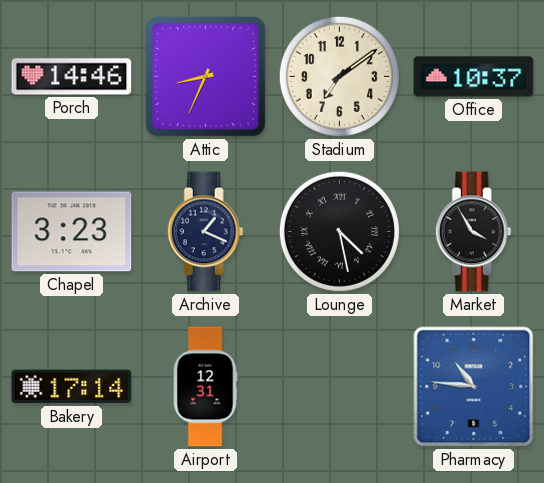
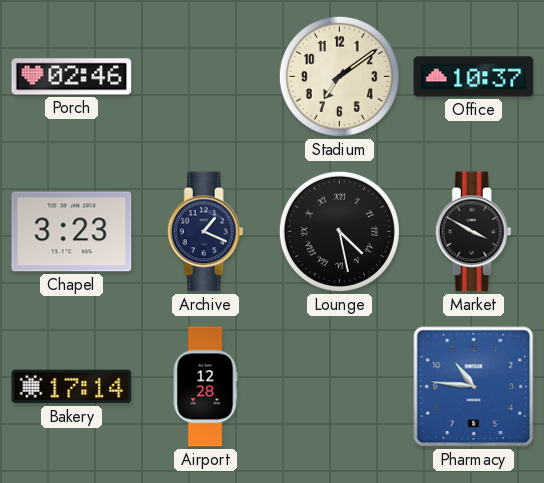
Porch: 14:46 -> 02:46
Attic: 8:34 -> none
Market: 3:55 -> 3:50
Airport: 12:31 -> 12:28
